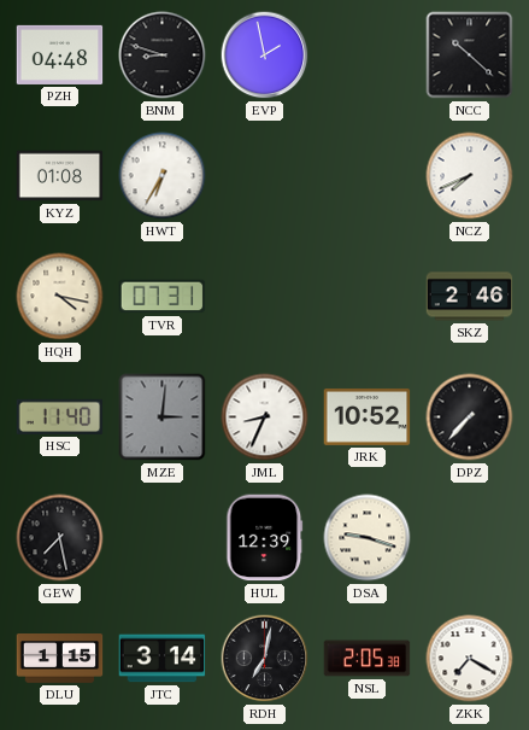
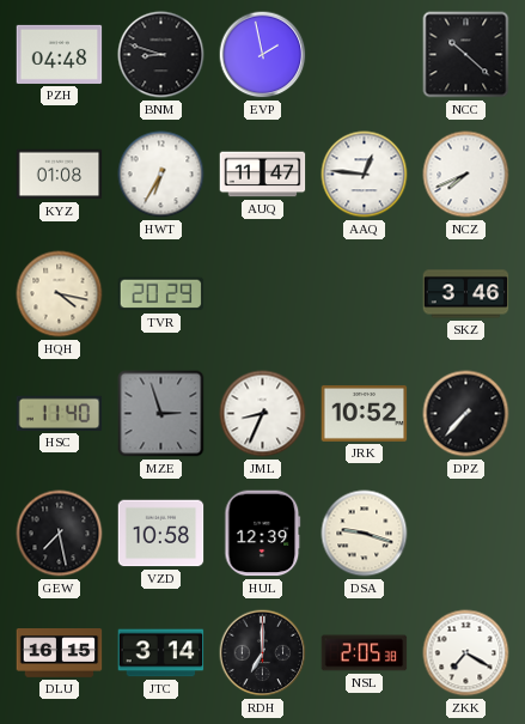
AUQ: none -> 11:47
AAQ: none -> 12:46
TVR: 07:31 -> 20:29
SKZ: 2:46 -> 3:46
MZE: 3:01 -> 2:57
VZD: none -> 10:58
DLU: 1:15 -> 16:15
RDH: 7:02 -> 7:00
